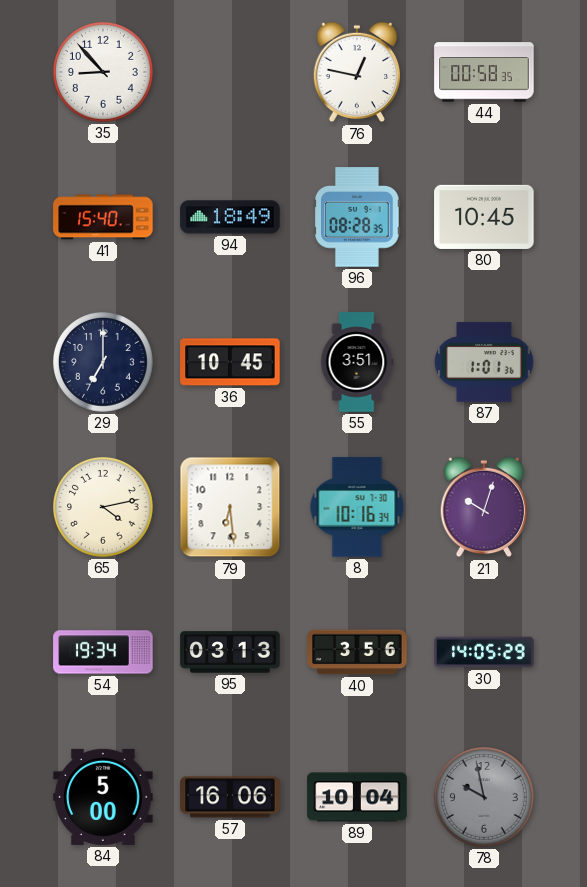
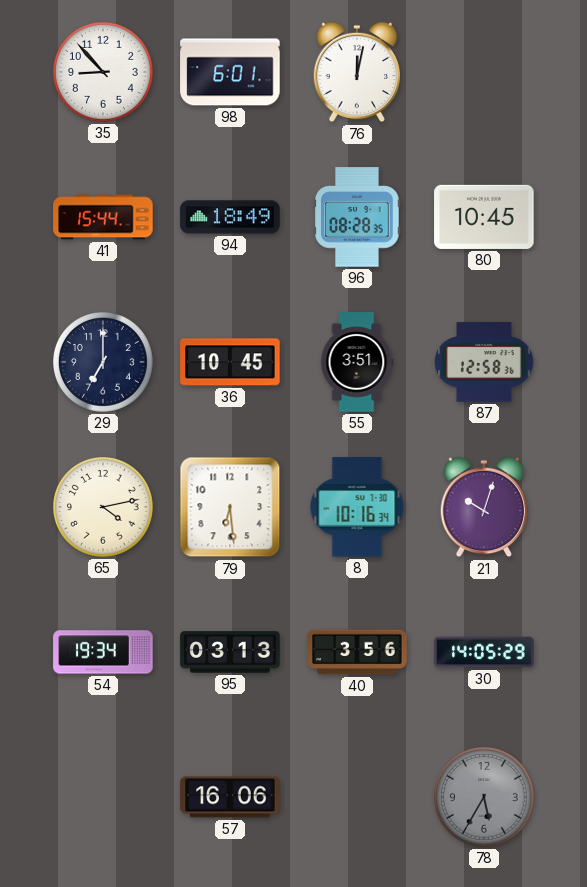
98: none -> 6:01
76: 12:47 -> 12:02
44: 00:58 -> none
41: 15:40 -> 15:44
87: 1:01 -> 12:58
84: 5:00 -> none
89: 10:04 -> none
78: 9:58 -> 5:35
